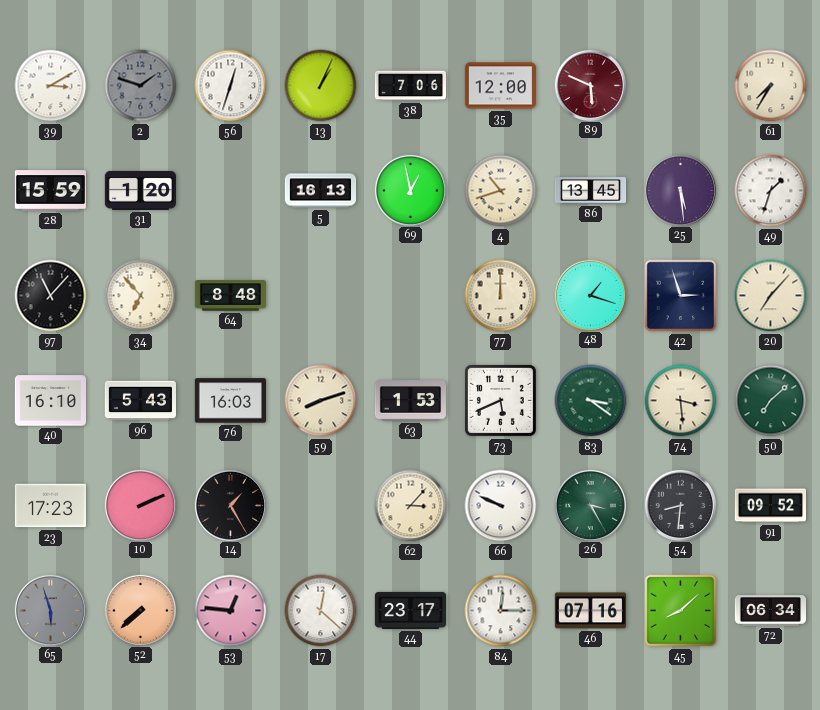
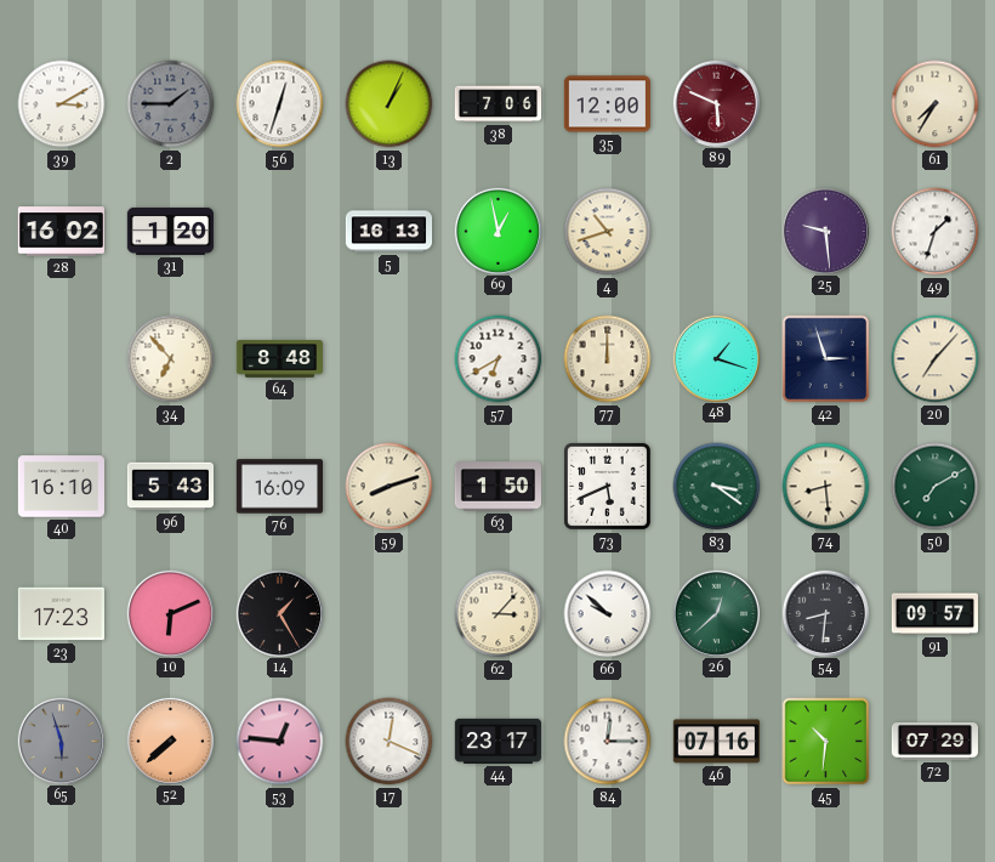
2: 1:48 -> 1:45
28: 15:59 -> 16:02
86: 13:45 -> none
25: 5:29 -> 9:29
97: 11:07 -> none
57: none -> 6:40
76: 16:03 -> 16:09
63: 1:53 -> 1:50
74: 3:29 -> 8:29
50: 7:08 -> 7:10
10: 2:11 -> 6:11
66: 9:49 -> 9:52
26: 3:25 -> 12:38
91: 09:52 -> 09:57
17: 12:22 -> 12:19
45: 8:08 -> 10:31
72: 06:34 -> 07:29
